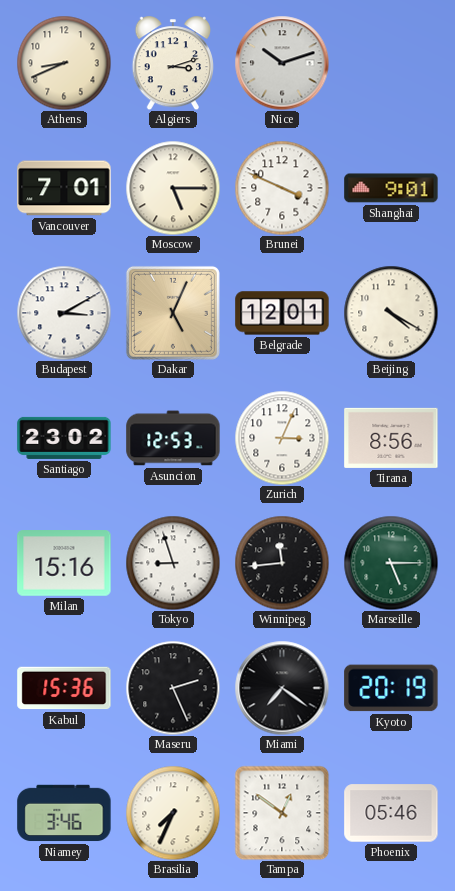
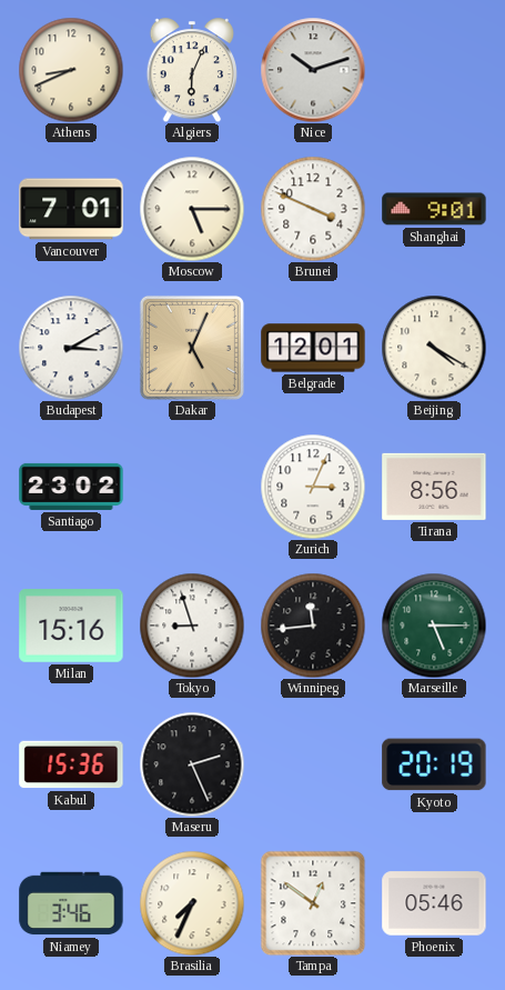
Algiers: 3:12 -> 6:04
Asuncion: 12:53 -> none
Miami: 7:21 -> none
